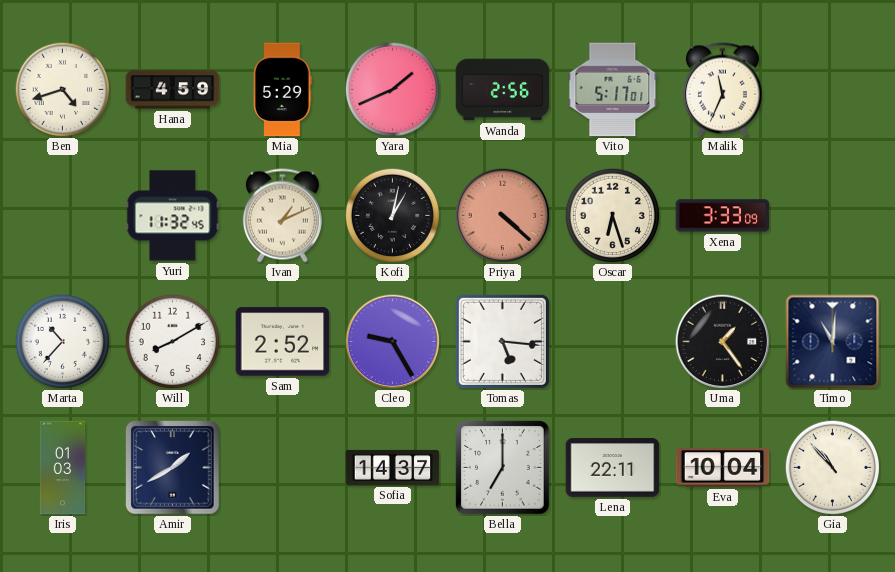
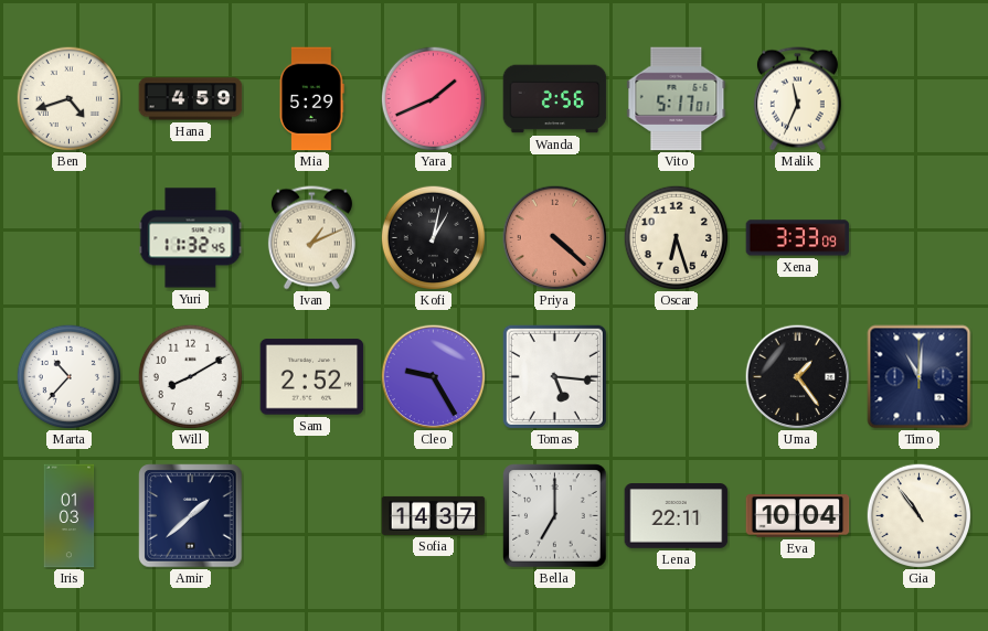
Amir: 1:40 -> 1:38
Gia: 10:53 -> 10:54
